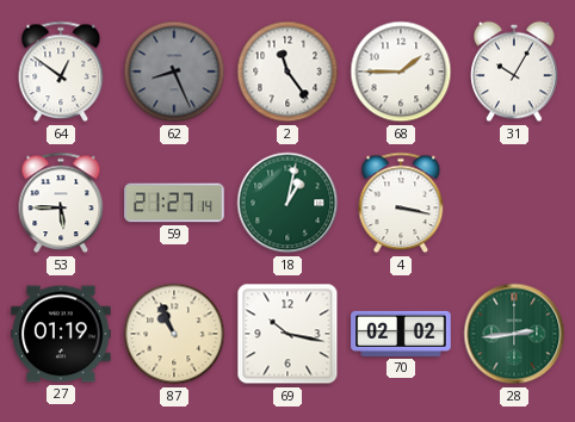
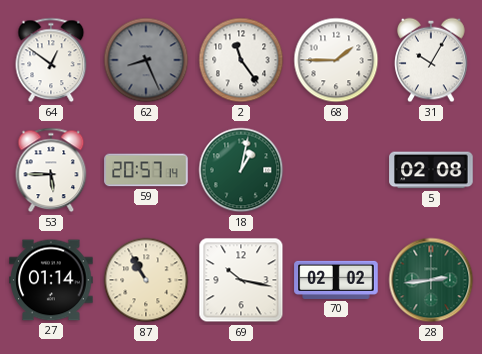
59: 21:27 -> 20:57
4: 3:17 -> none
5: none -> 02:08
27: 01:19 -> 01:14
87: 10:56 -> 10:55
